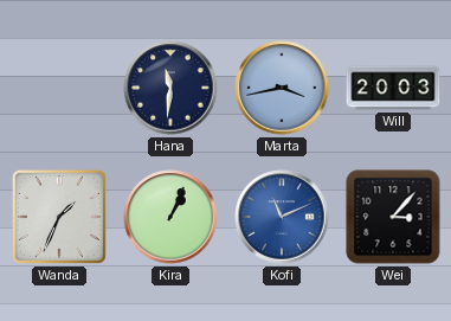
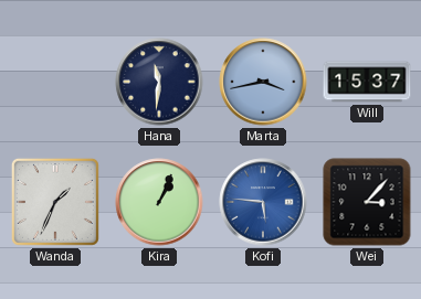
Will: 20:03 -> 15:37
Kofi: 11:11 -> 5:46
